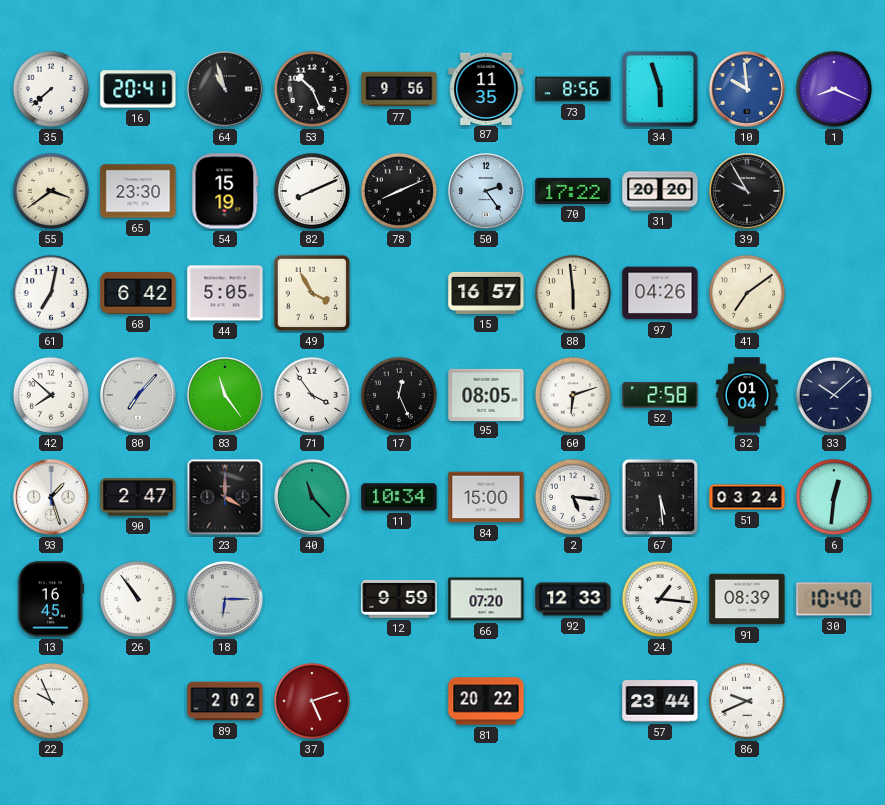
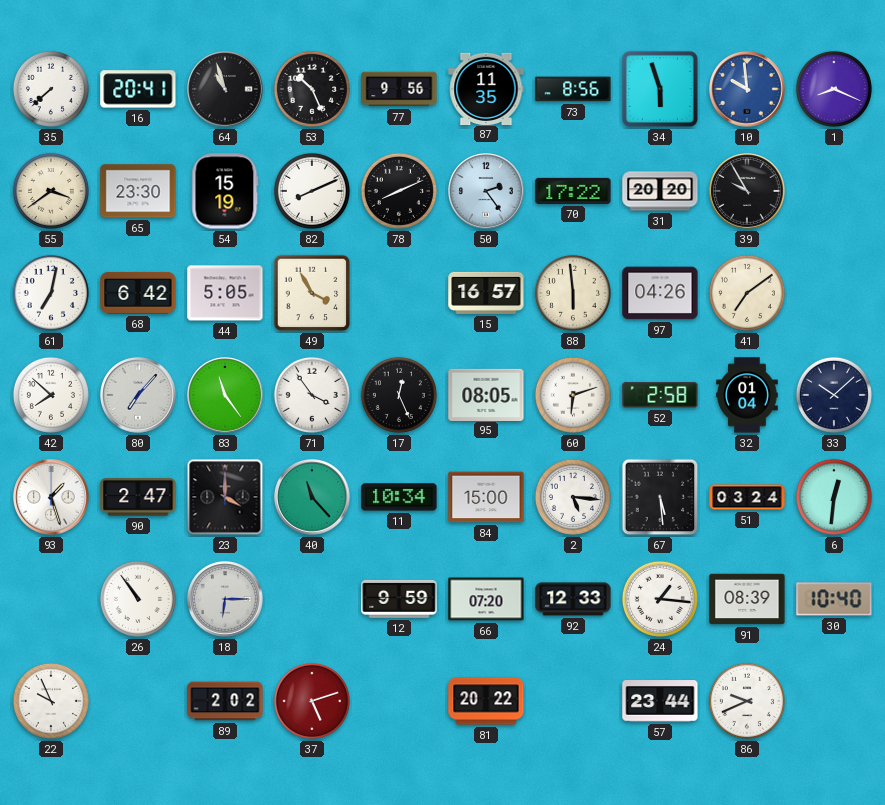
13: 16:45 -> none
